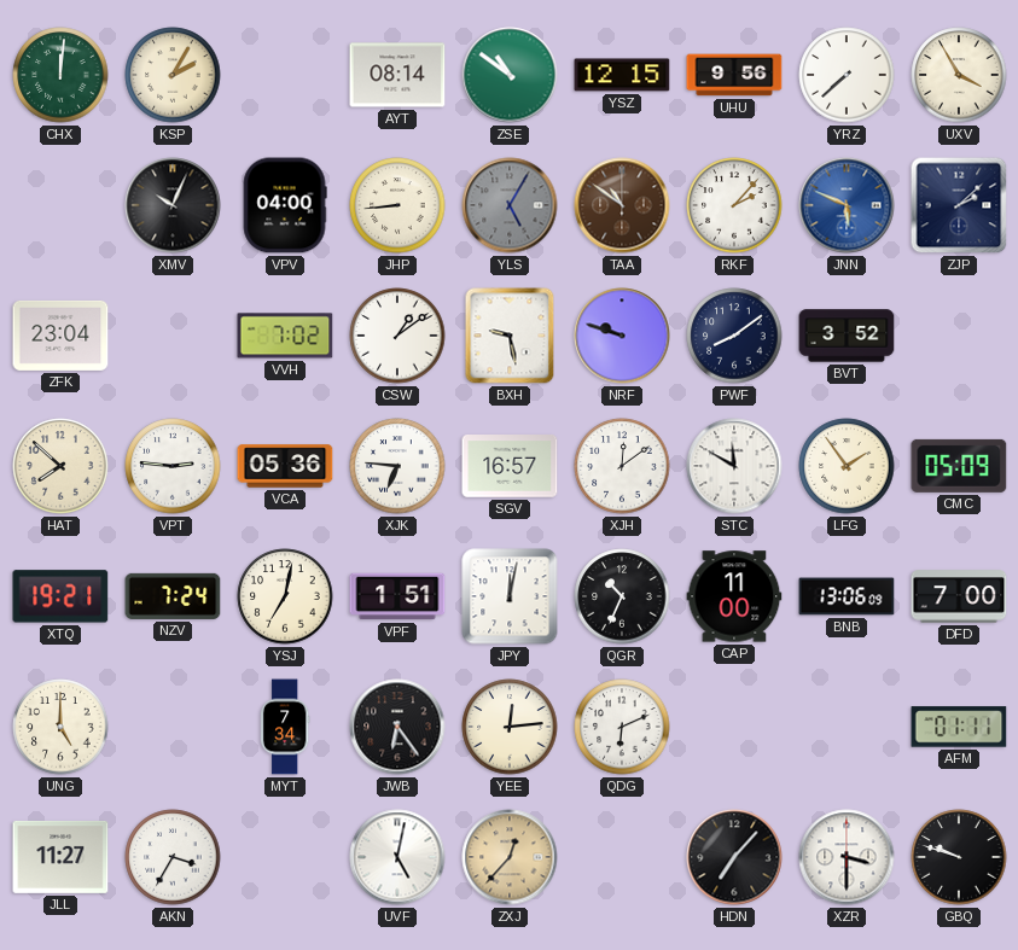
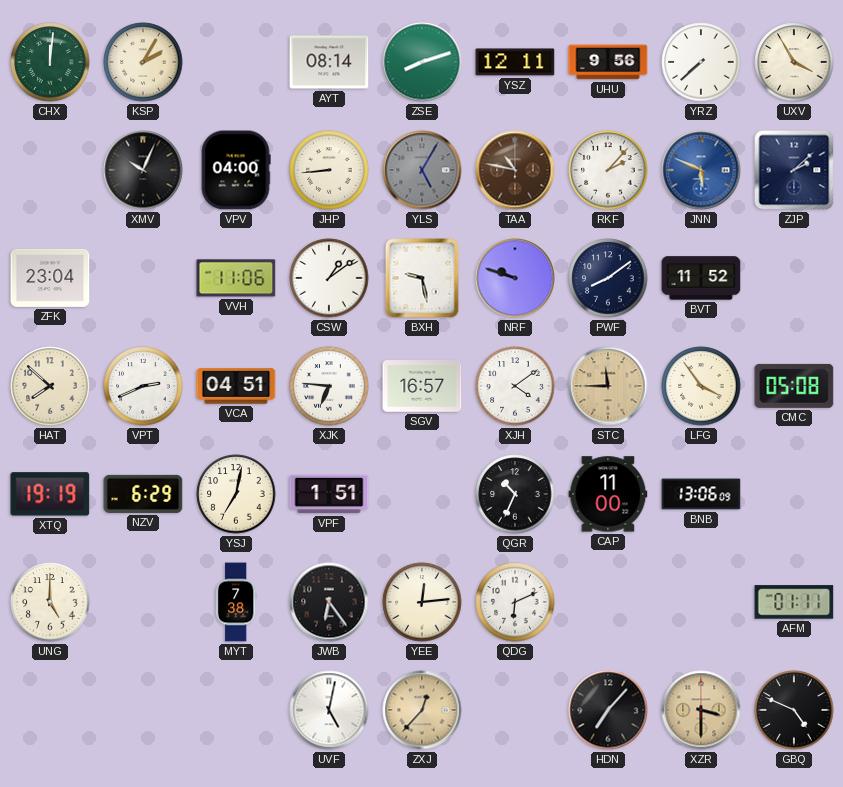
ZSE: 10:51 -> 8:12
YSZ: 12:15 -> 12:11
TAA: 10:51 -> 10:47
VVH: 7:02 -> 11:06
BVT: 3:52 -> 11:52
VPT: 2:46 -> 2:41
VCA: 05:36 -> 04:51
XJH: 12:09 -> 4:09
STC: 11:50 -> 11:45
STC dial: white -> champagne
LFG: 1:54 -> 3:54
CMC: 05:09 -> 05:08
XTQ: 19:21 -> 19:19
NZV: 7:24 -> 6:29
JPY: 12:02 -> none
DFD: 7:00 -> none
MYT: 7:34 -> 7:38
JLL: 11:27 -> none
AKN: 3:35 -> none
XZR dial: white -> champagne
GBQ: 9:48 -> 4:49
